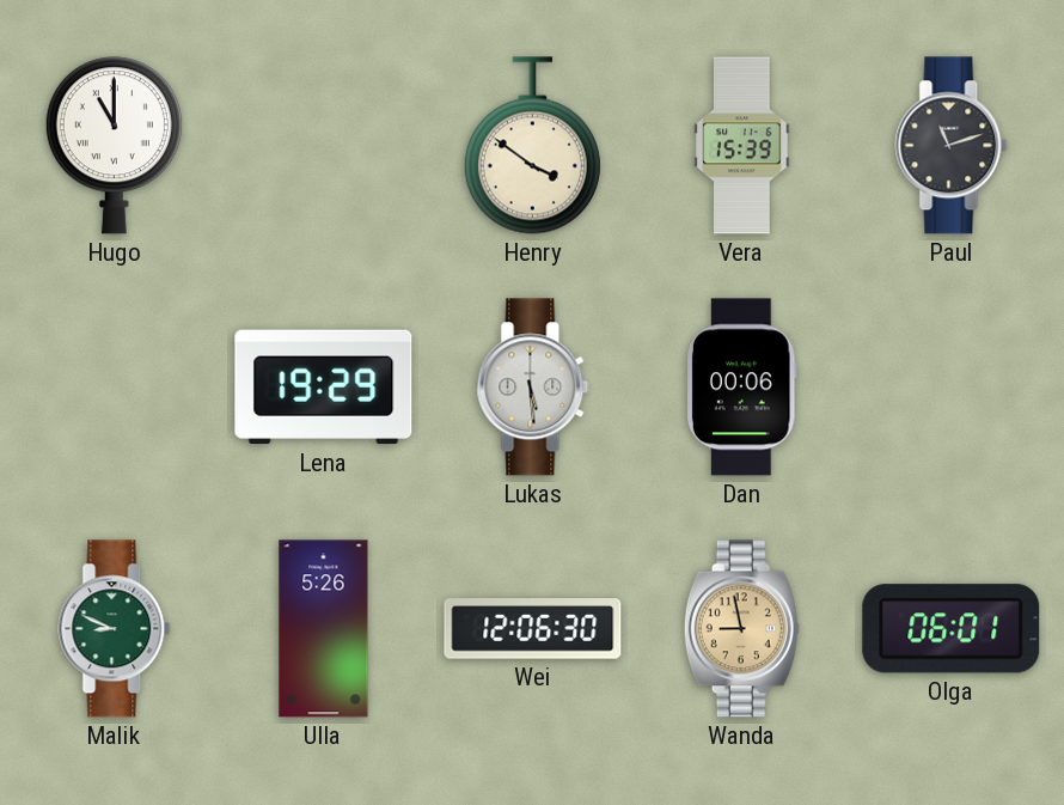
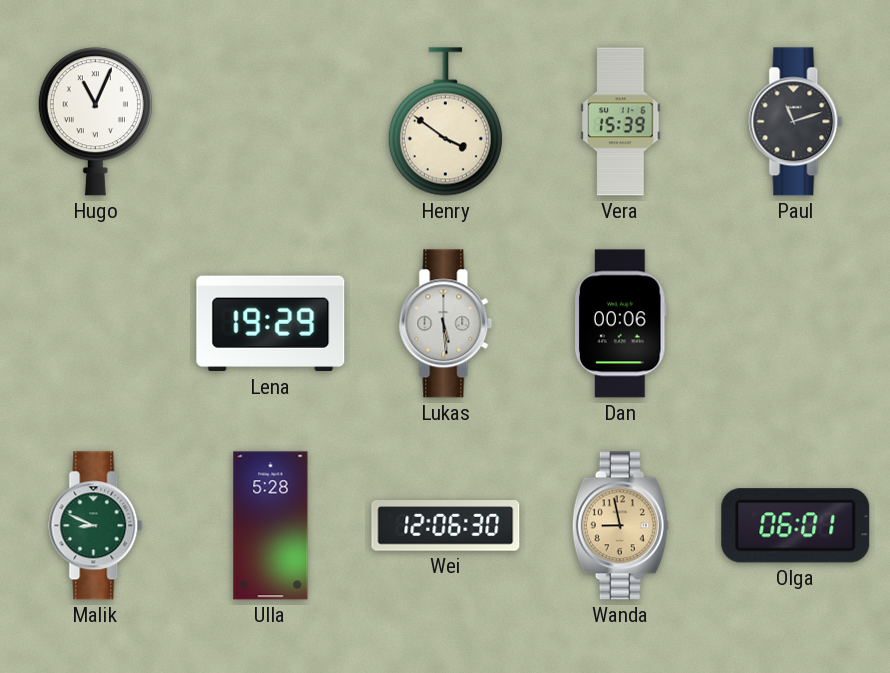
Hugo: 11:00 -> 11:04
Ulla: 5:26 -> 5:28
